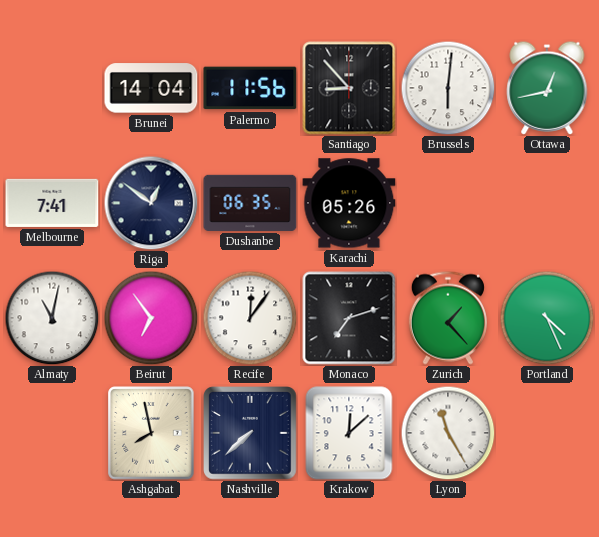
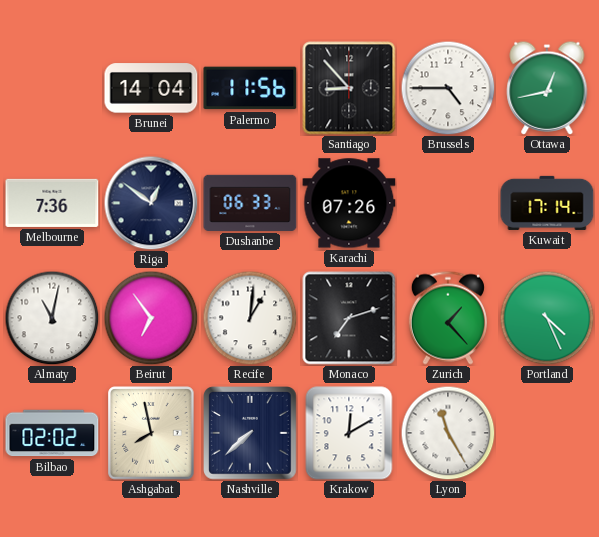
Brussels: 6:01 -> 4:45
Melbourne: 7:41 -> 7:36
Dushanbe: 06:35 -> 06:33
Karachi: 05:26 -> 07:26
Kuwait: none -> 17:14
Recife: 12:06 -> 1:01
Bilbao: none -> 02:02
Krakow: 12:08 -> 12:10
